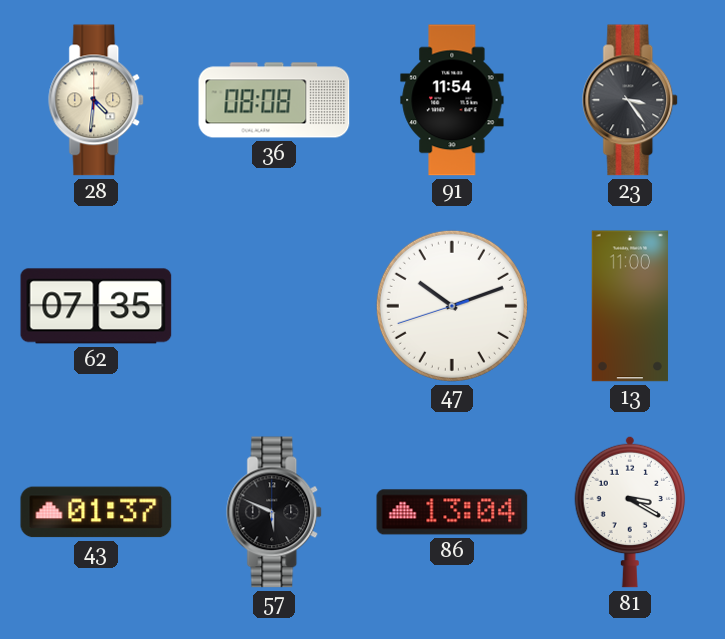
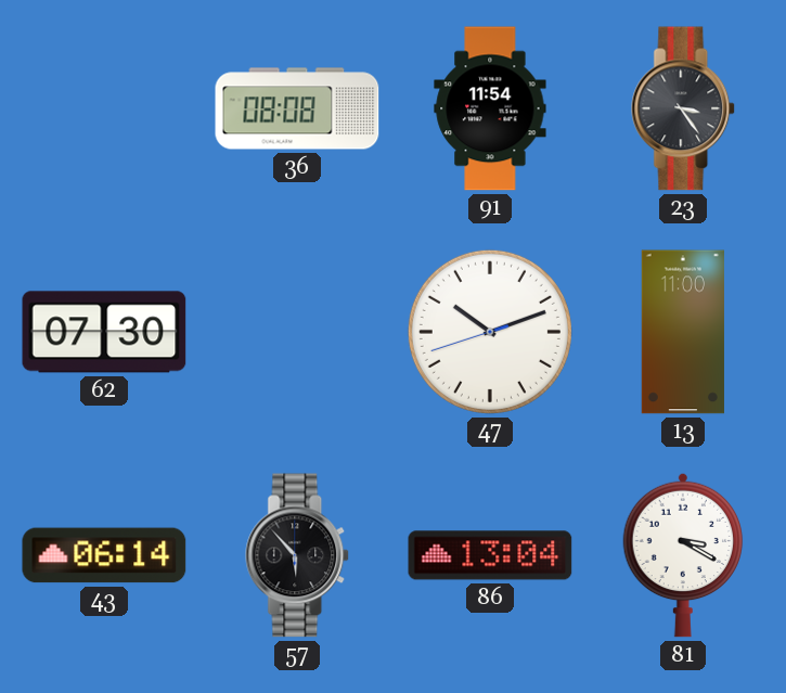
28: 4:31 -> none
62: 07:35 -> 07:30
43: 01:37 -> 06:14
57: 5:49 -> 5:53
